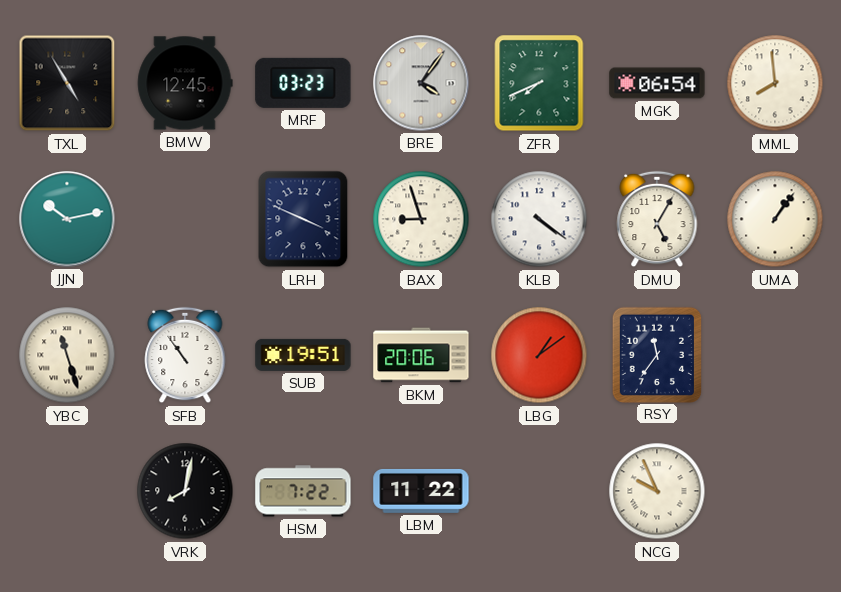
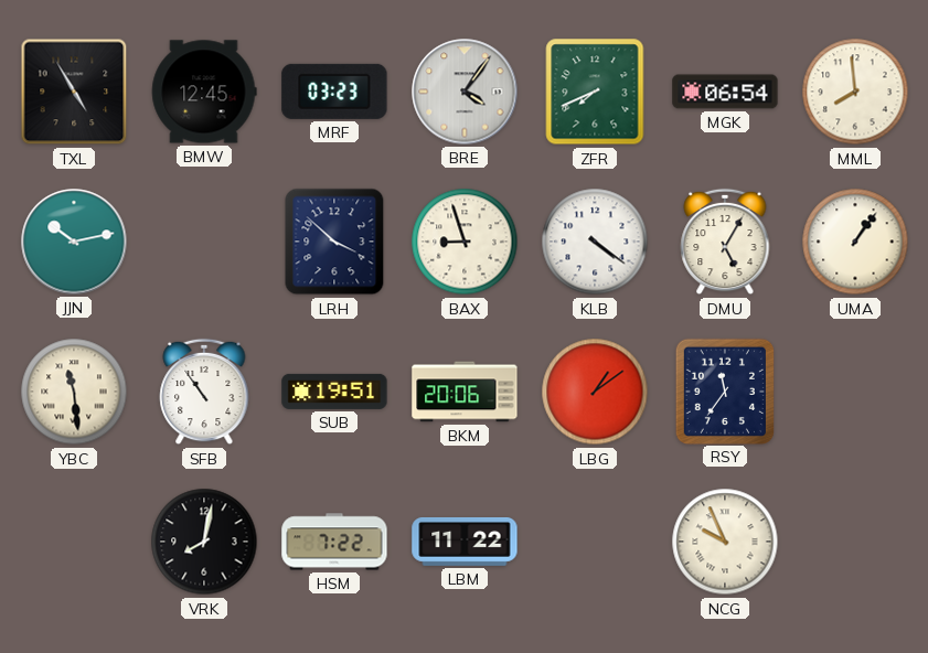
LRH: 3:49 -> 3:52
YBC: 11:27 -> 11:29
